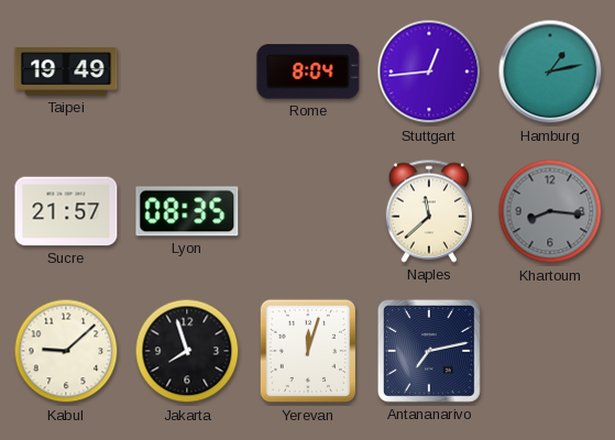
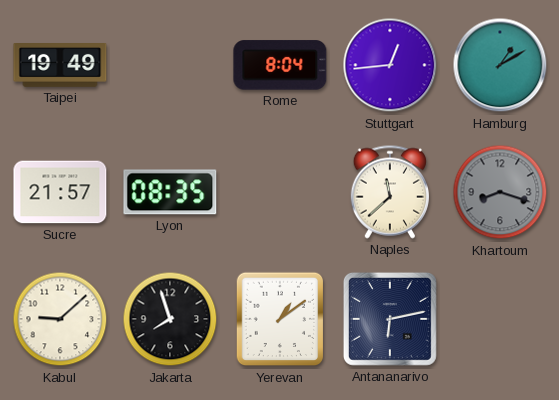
Hamburg: 1:13 -> 1:10
Khartoum: 8:16 -> 8:18
Yerevan: 12:03 -> 1:09
Antananarivo: 7:13 -> 6:13
